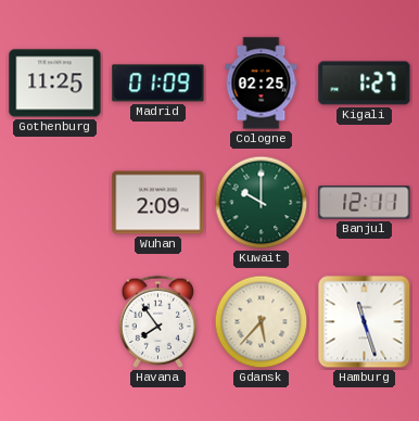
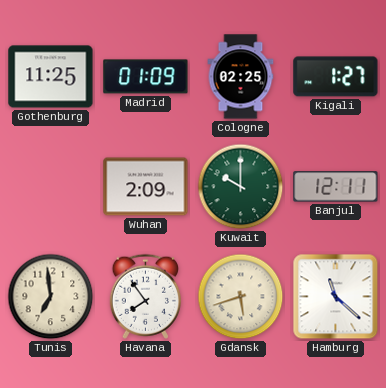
Tunis: none -> 6:59
Gdansk: 5:37 -> 5:42
Hamburg: 11:27 -> 11:22
